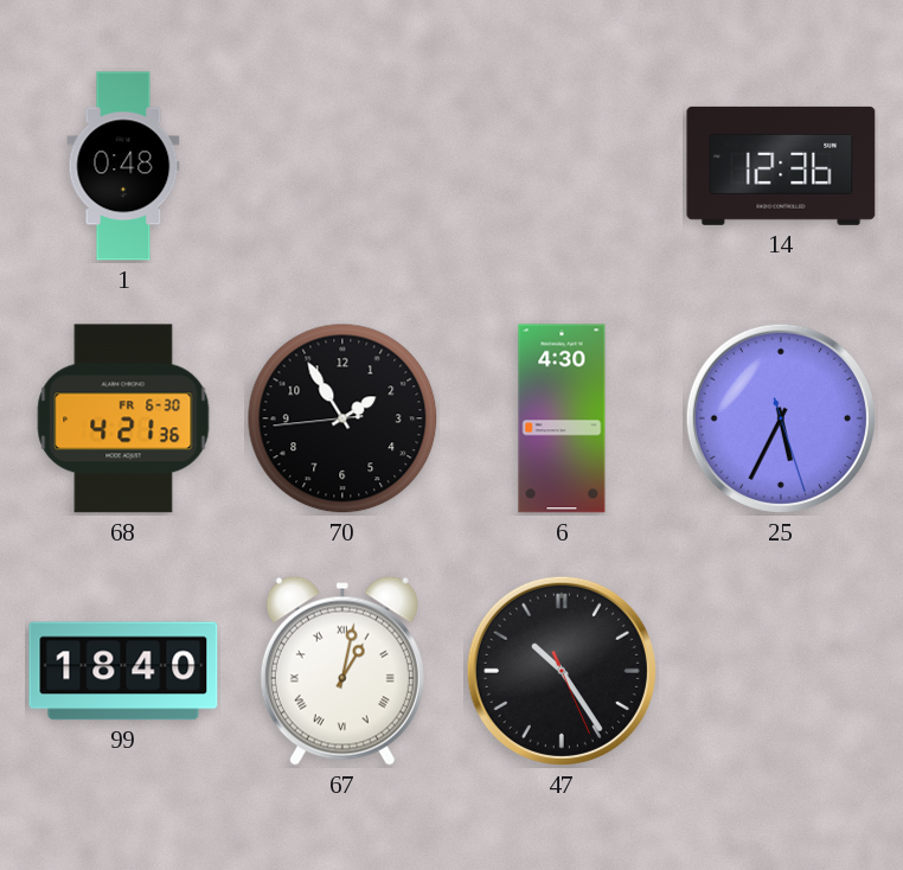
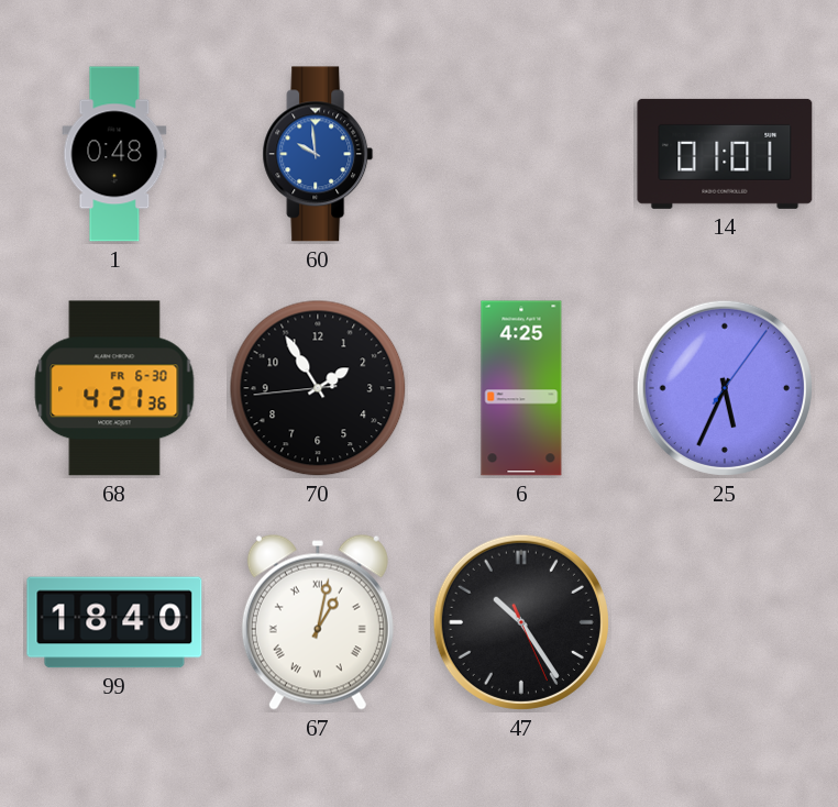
60: none -> 9:59
14: 12:36 -> 01:01
6: 4:30 -> 4:25
25: 5:34:27 -> 5:34:06
